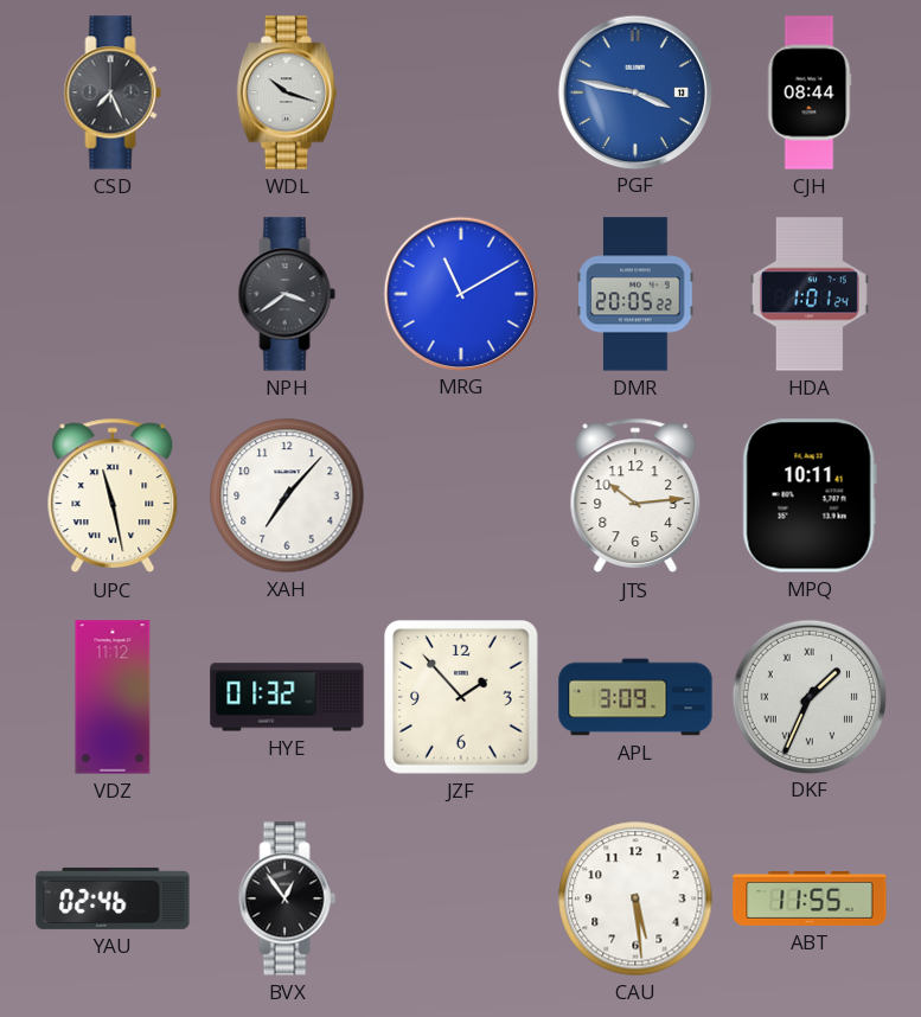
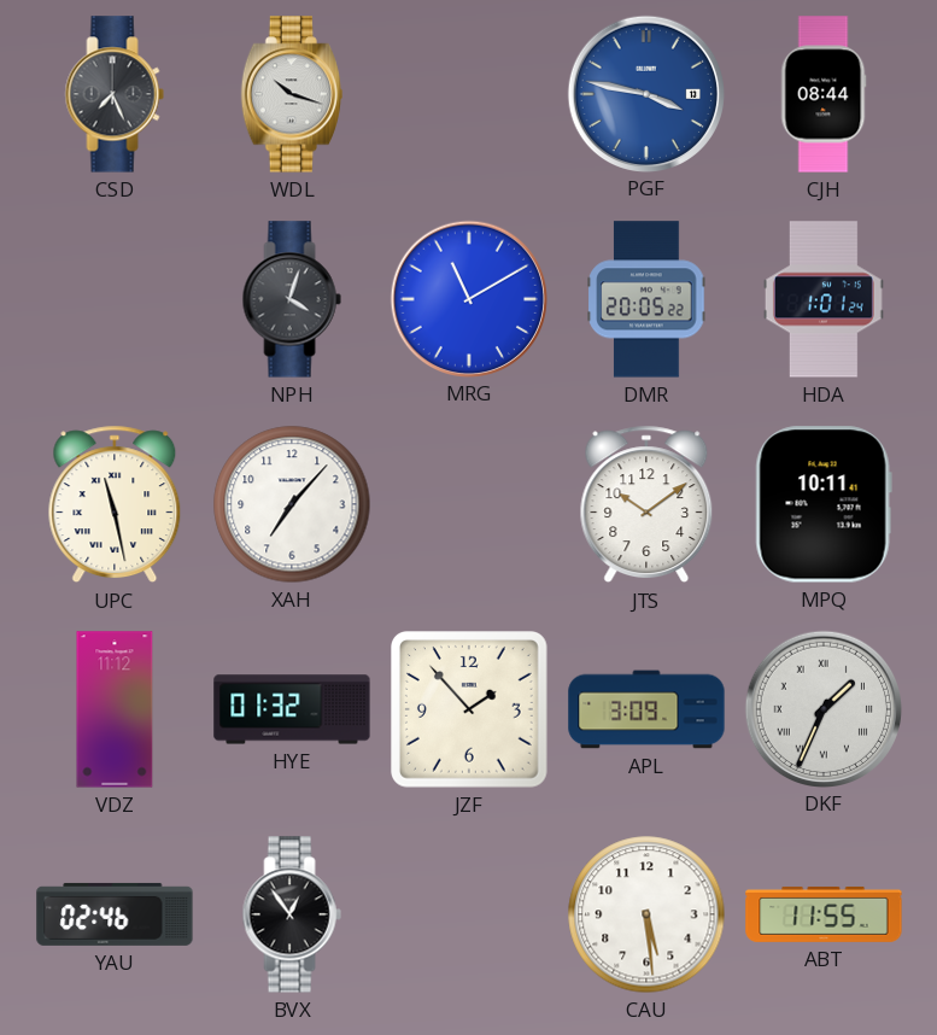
NPH: 3:39 -> 4:03
JTS: 10:14 -> 10:09
